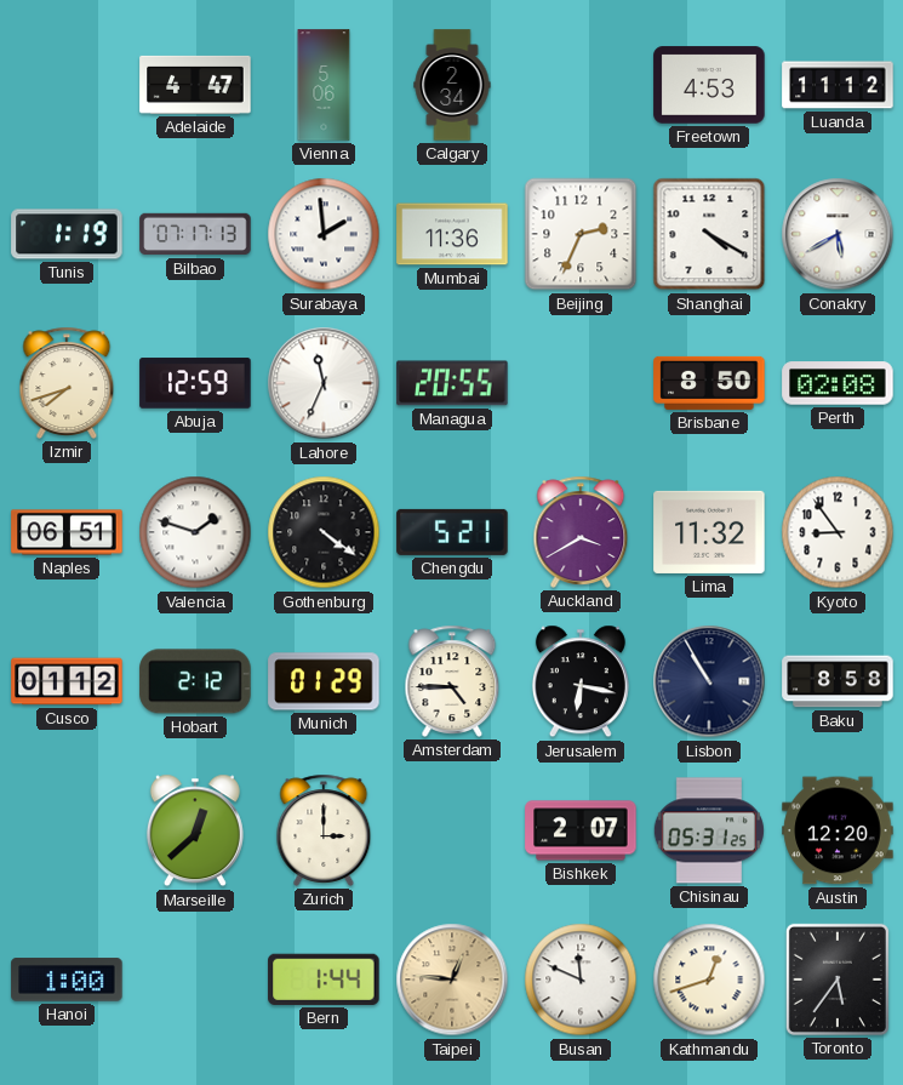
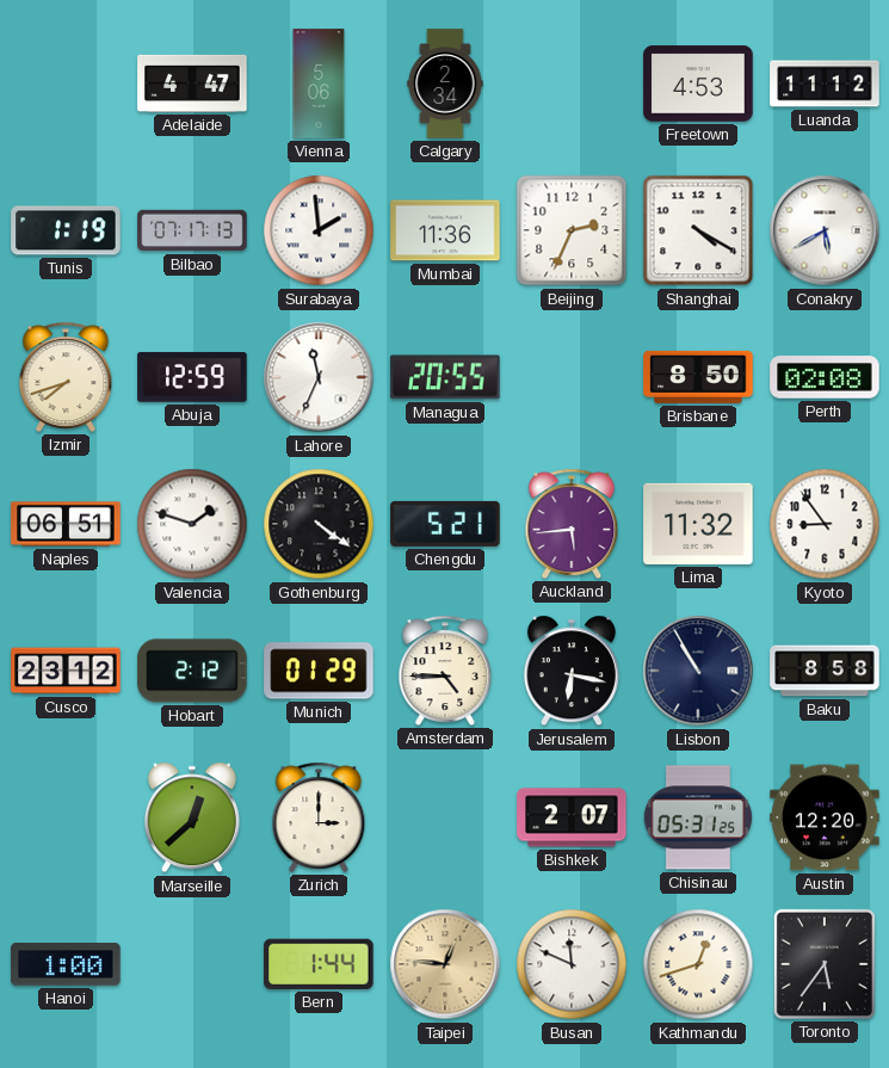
Auckland: 3:40 -> 5:44
Cusco: 01:12 -> 23:12
